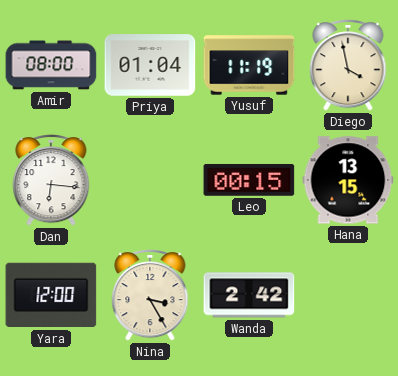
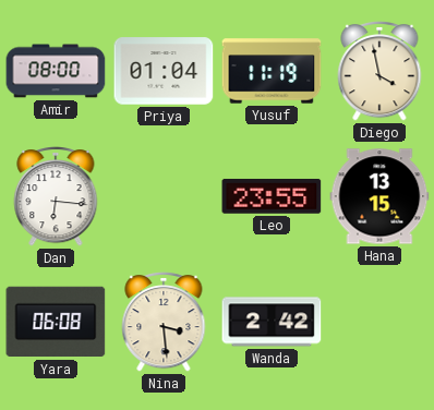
Leo: 00:15 -> 23:55
Yara: 12:00 -> 06:08
Nina: 3:25 -> 3:29
